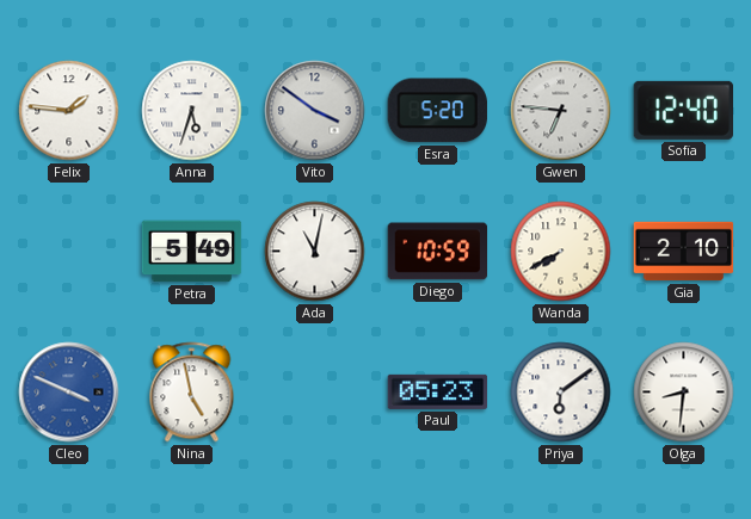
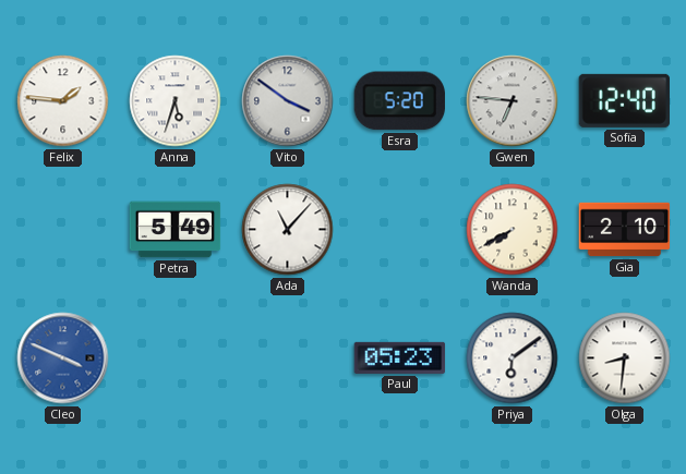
Ada: 11:02 -> 11:07
Diego: 10:59 -> none
Nina: 4:58 -> none
